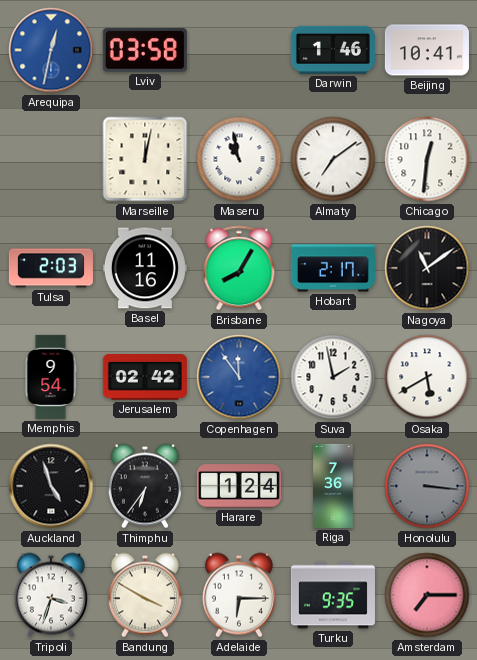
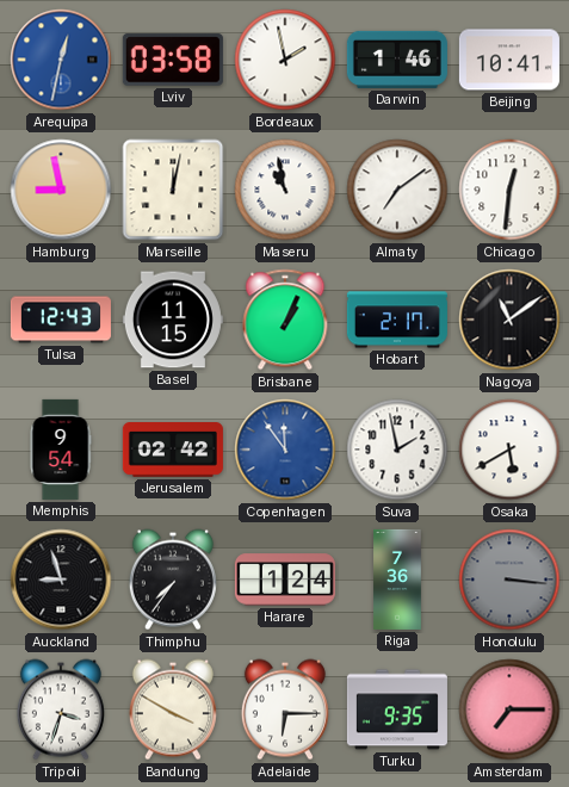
Bordeaux: none -> 1:58
Hamburg: none -> 8:58
Tulsa: 2:03 -> 12:43
Basel: 11:16 -> 11:15
Brisbane: 8:05 -> 1:04
Auckland: 4:57 -> 8:57
Thimphu: 6:36 -> 7:36
